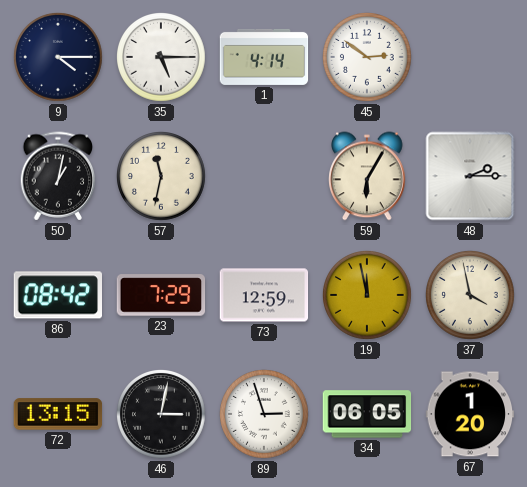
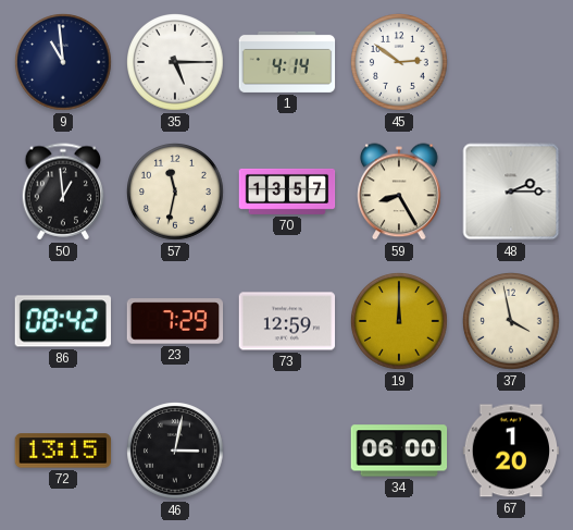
9: 4:15 -> 10:59
50: 1:02 -> 12:59
70: none -> 13:57
59: 6:05 -> 8:25
19: 11:58 -> 12:00
89: 2:57 -> none
34: 06:05 -> 06:00
